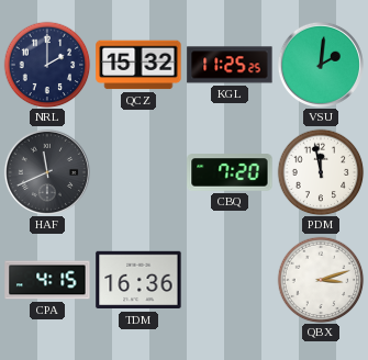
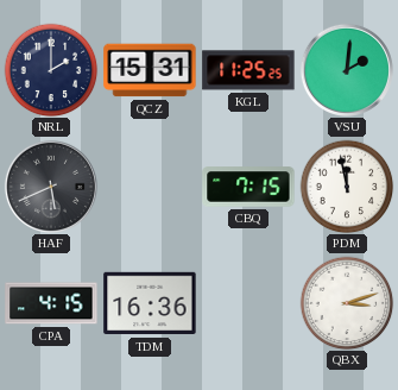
QCZ: 15:32 -> 15:31
HAF: 11:41 -> 5:41
CBQ: 7:20 -> 7:15
